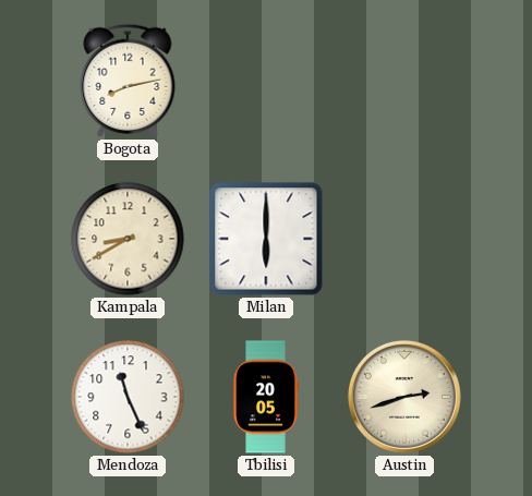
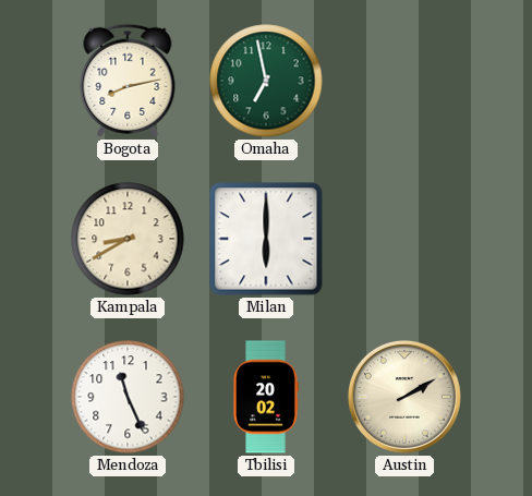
Omaha: none -> 6:58
Tbilisi: 20:05 -> 20:02
Austin: 2:42 -> 2:10
